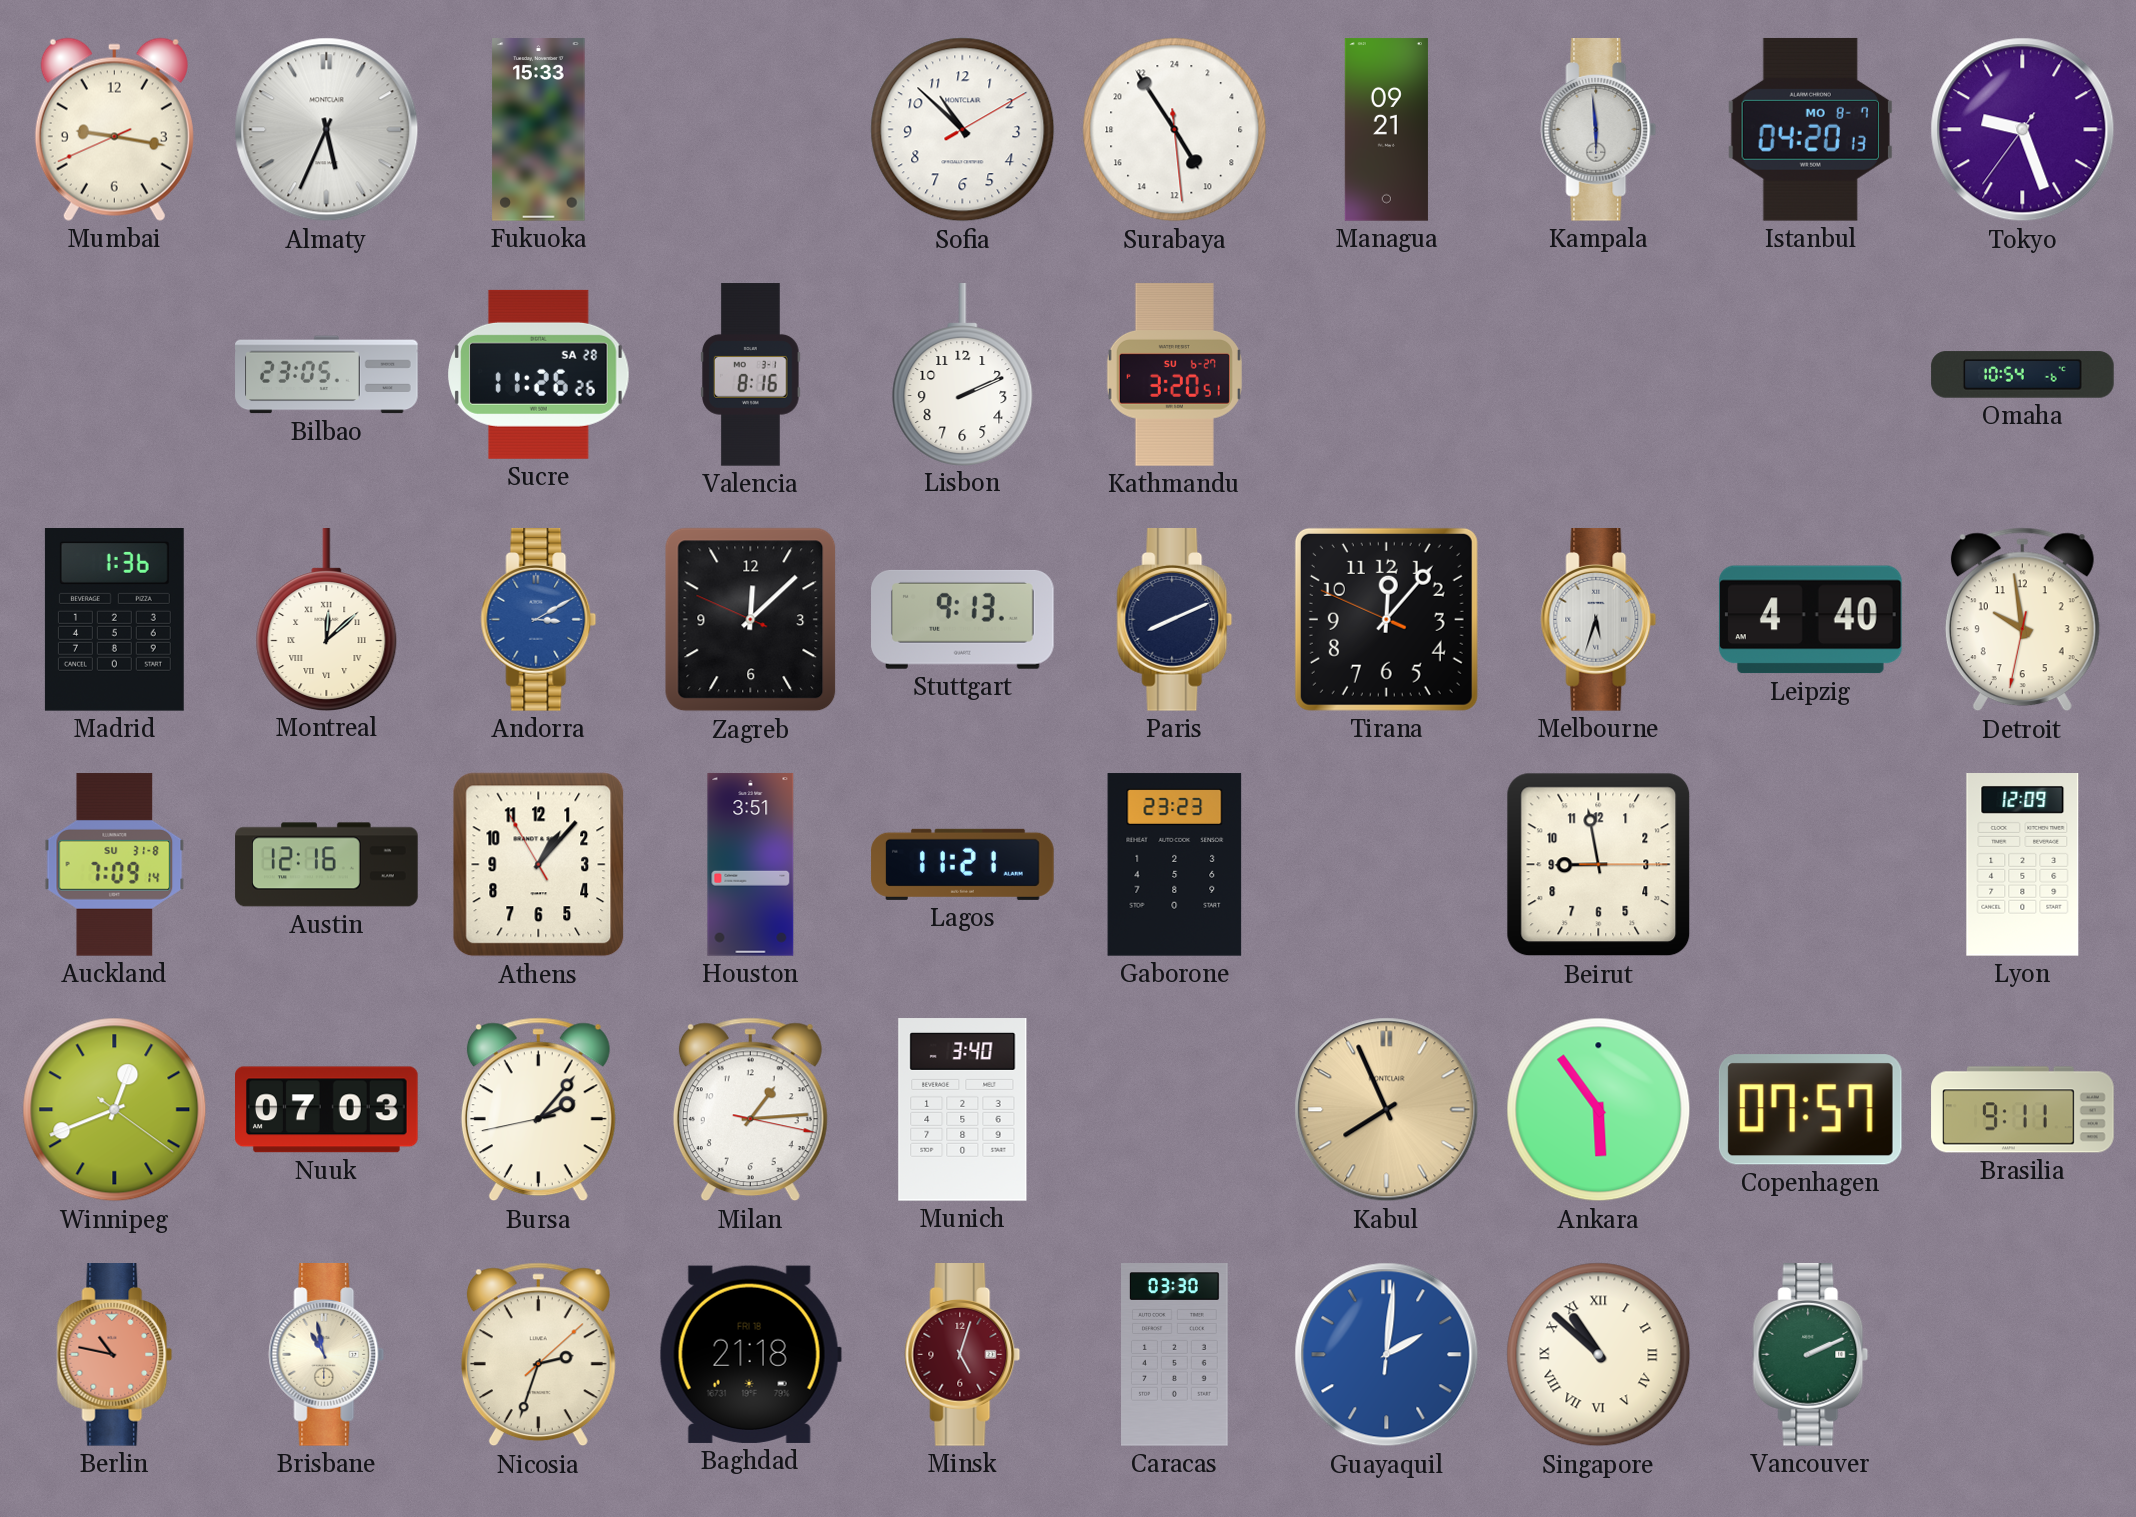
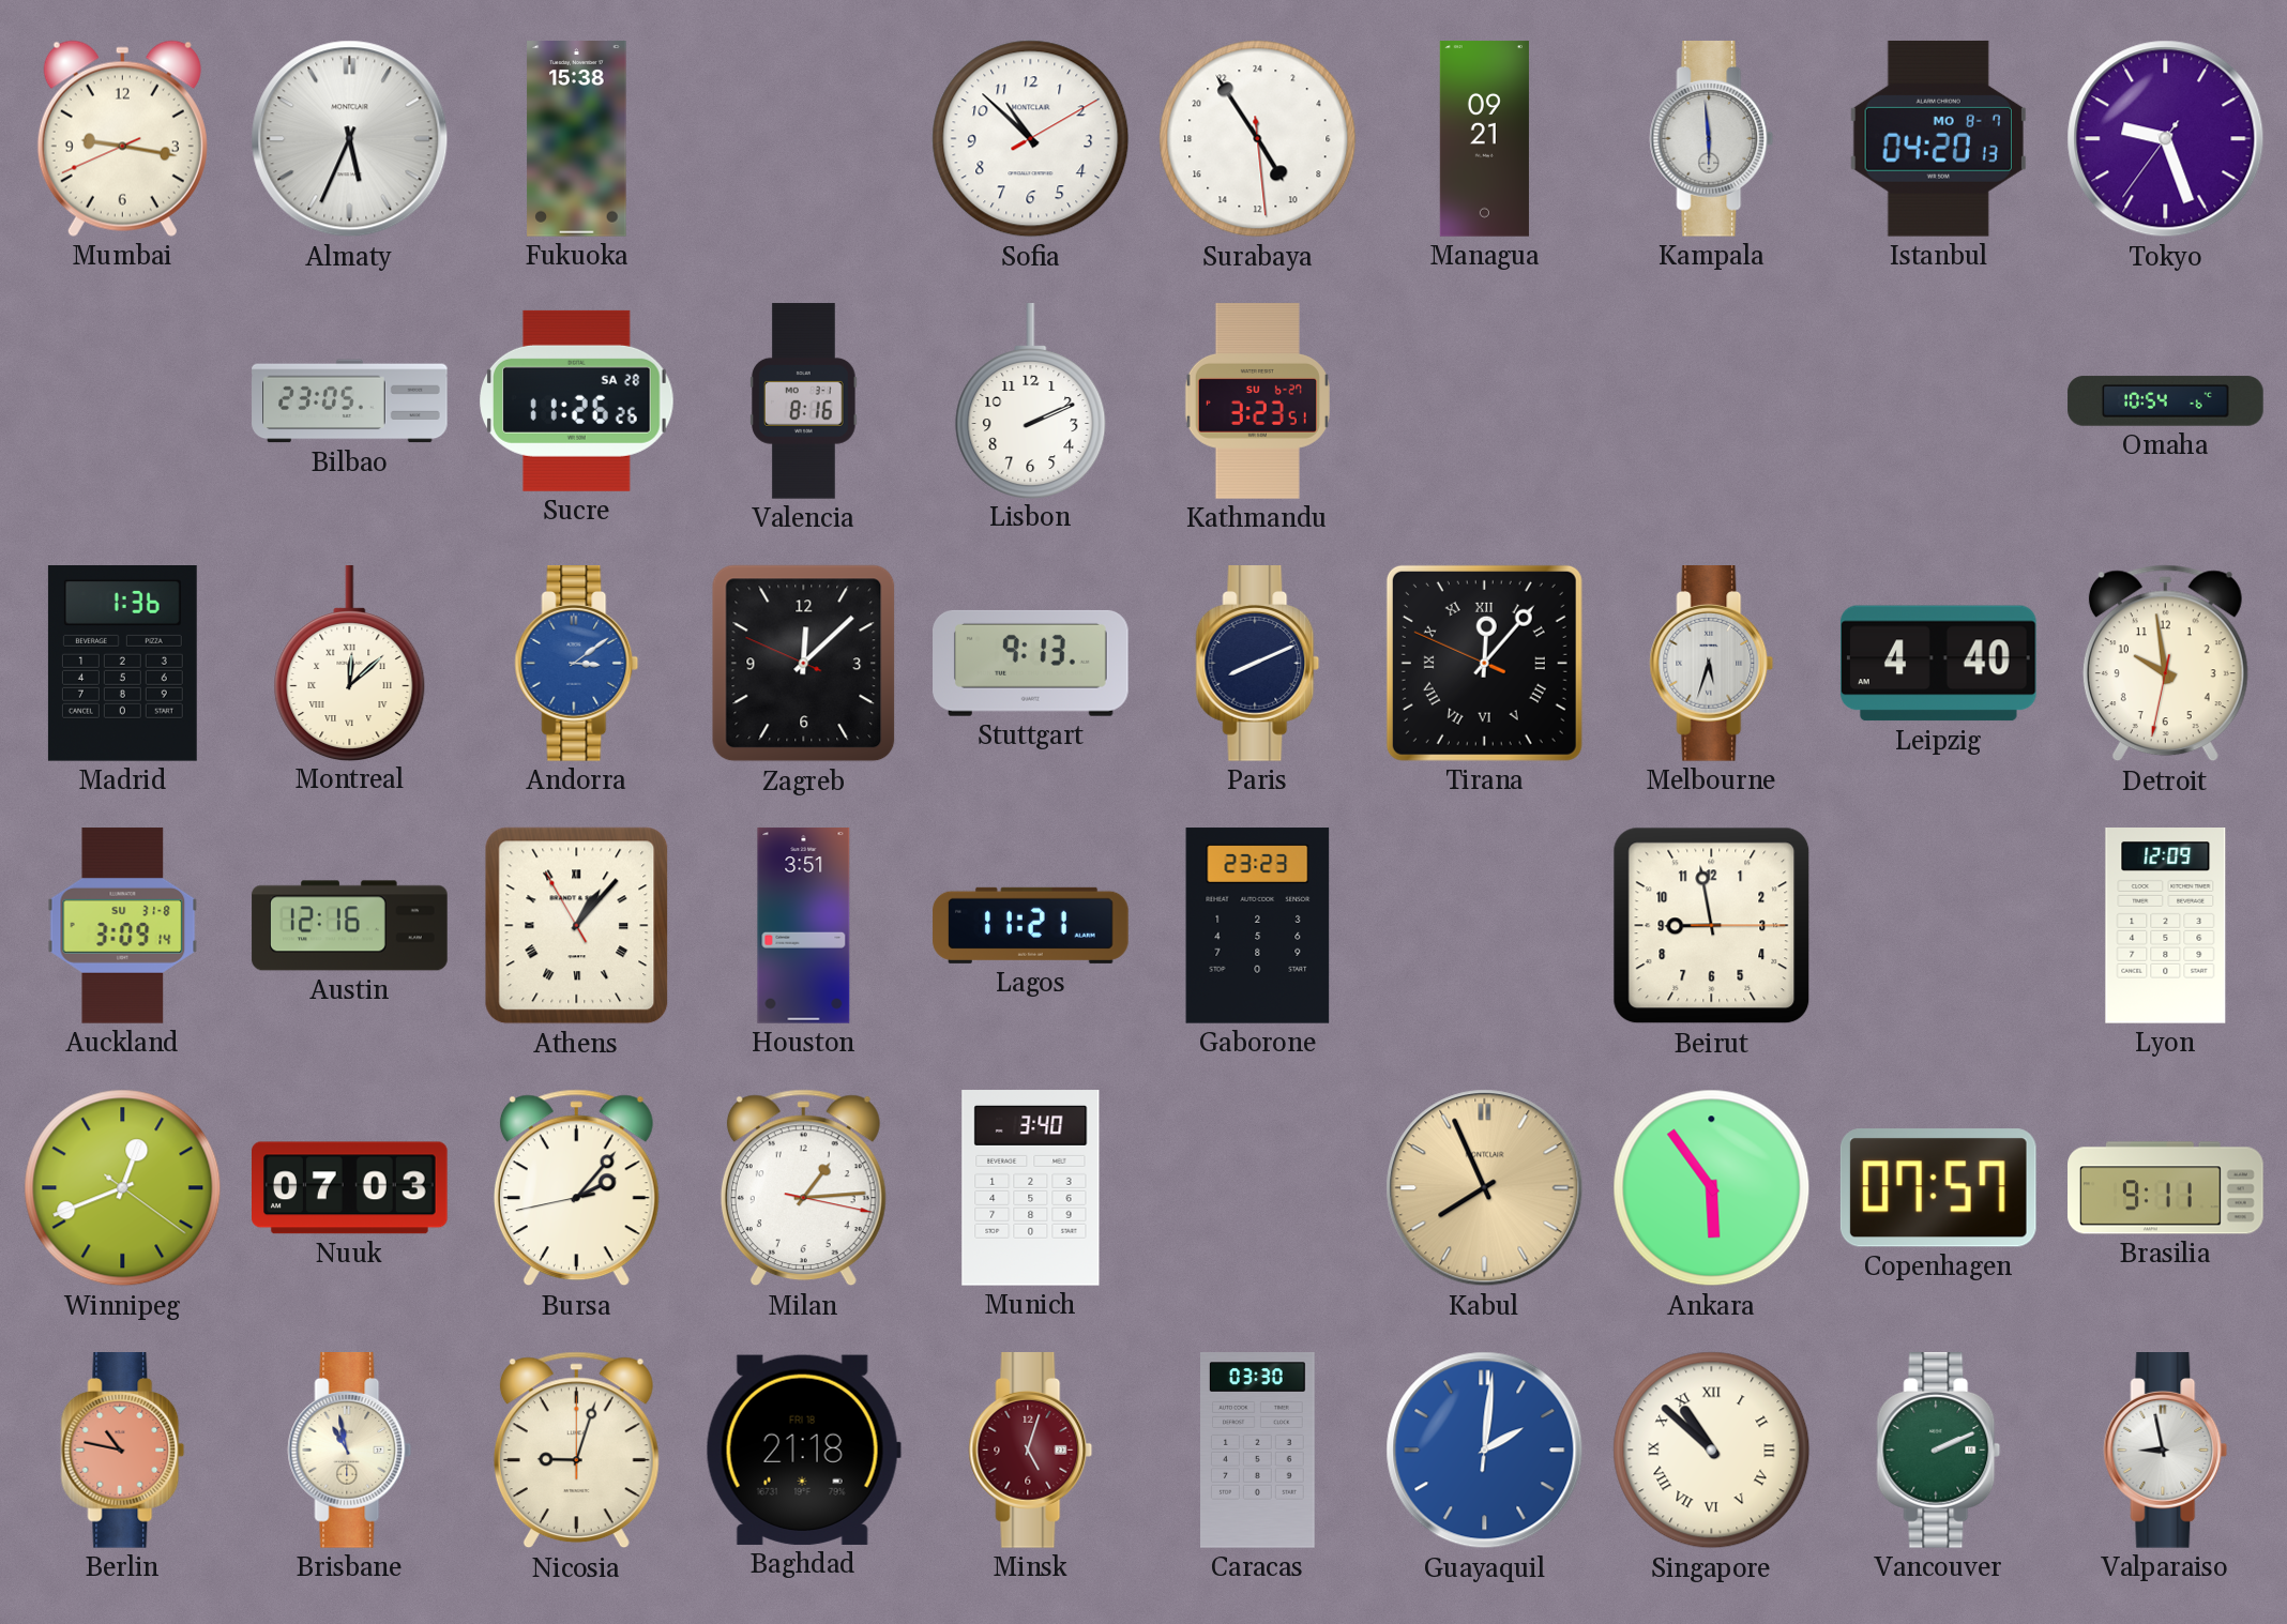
Fukuoka: 15:33 -> 15:38
Kathmandu: 3:20 -> 3:23
Andorra: 3:10 -> 3:09
Tirana numerals: Arabic -> Roman
Auckland: 7:09 -> 3:09
Athens numerals: Arabic -> Roman
Nicosia: 2:33 -> 9:03
Valparaiso: none -> 8:58
